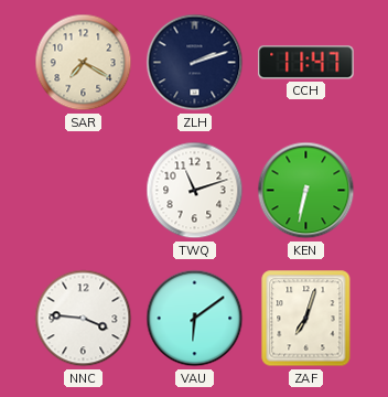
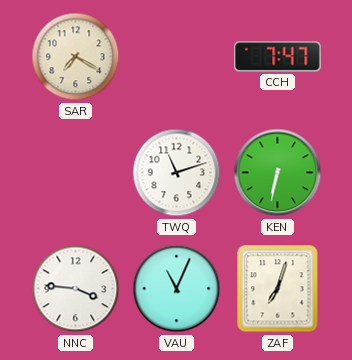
ZLH: 2:12 -> none
CCH: 11:47 -> 7:47
VAU: 6:09 -> 11:04
